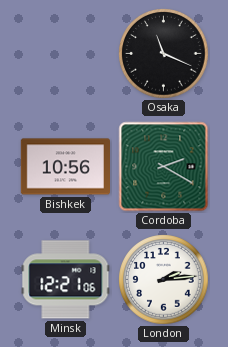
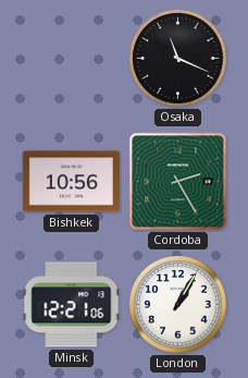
Cordoba: 2:20 -> 2:25
London: 2:14 -> 1:05
